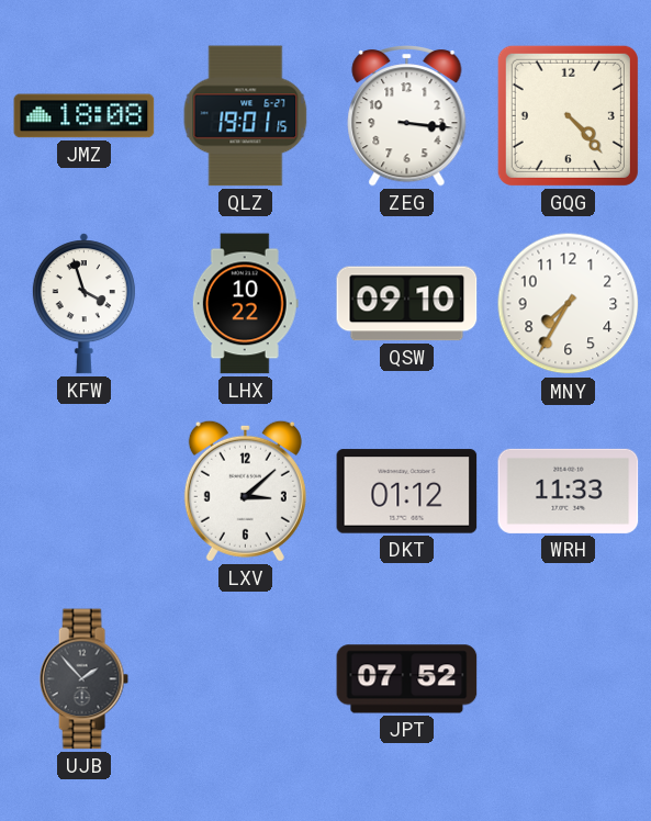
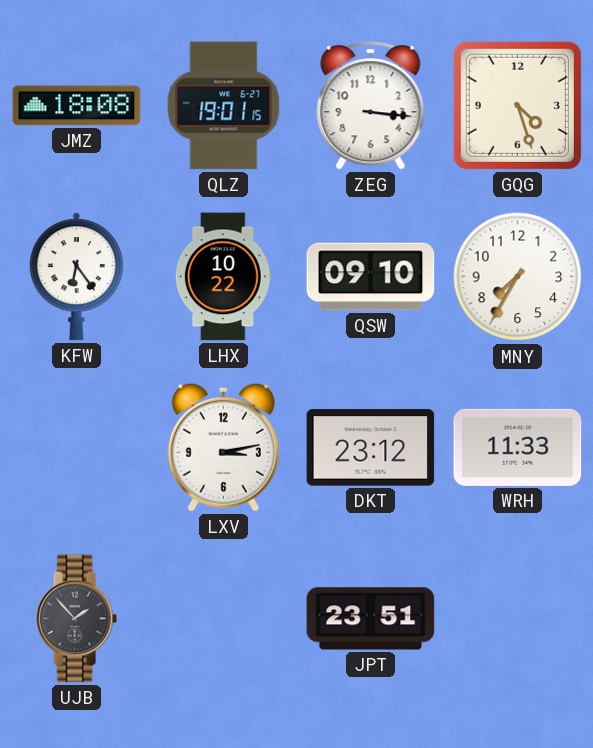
GQG: 4:23 -> 4:27
KFW: 3:57 -> 6:24
LXV: 3:08 -> 3:13
DKT: 01:12 -> 23:12
JPT: 07:52 -> 23:51
